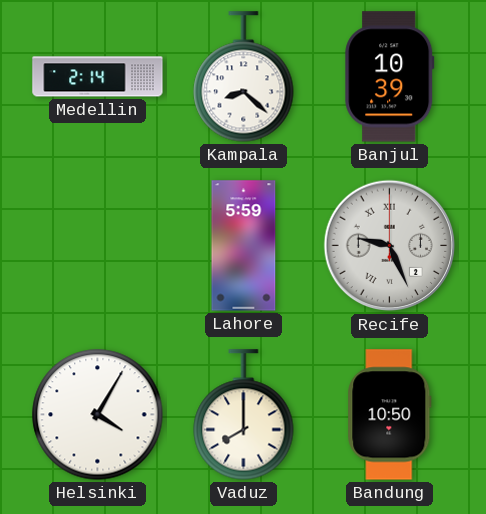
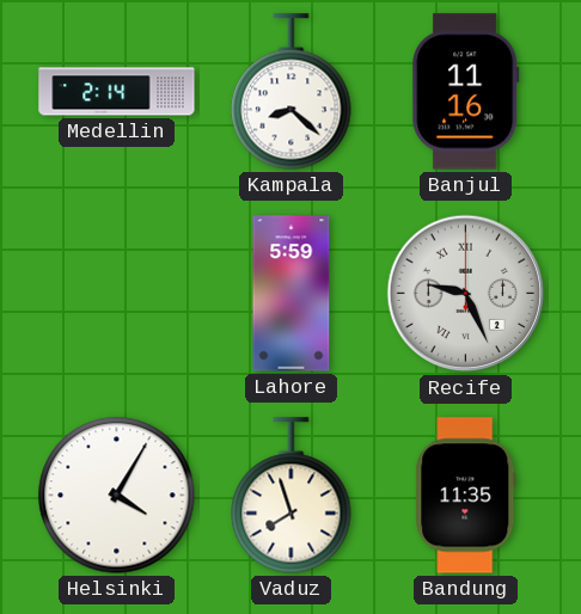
Banjul: 10:39 -> 11:16
Vaduz: 8:00 -> 7:57
Bandung: 10:50 -> 11:35
